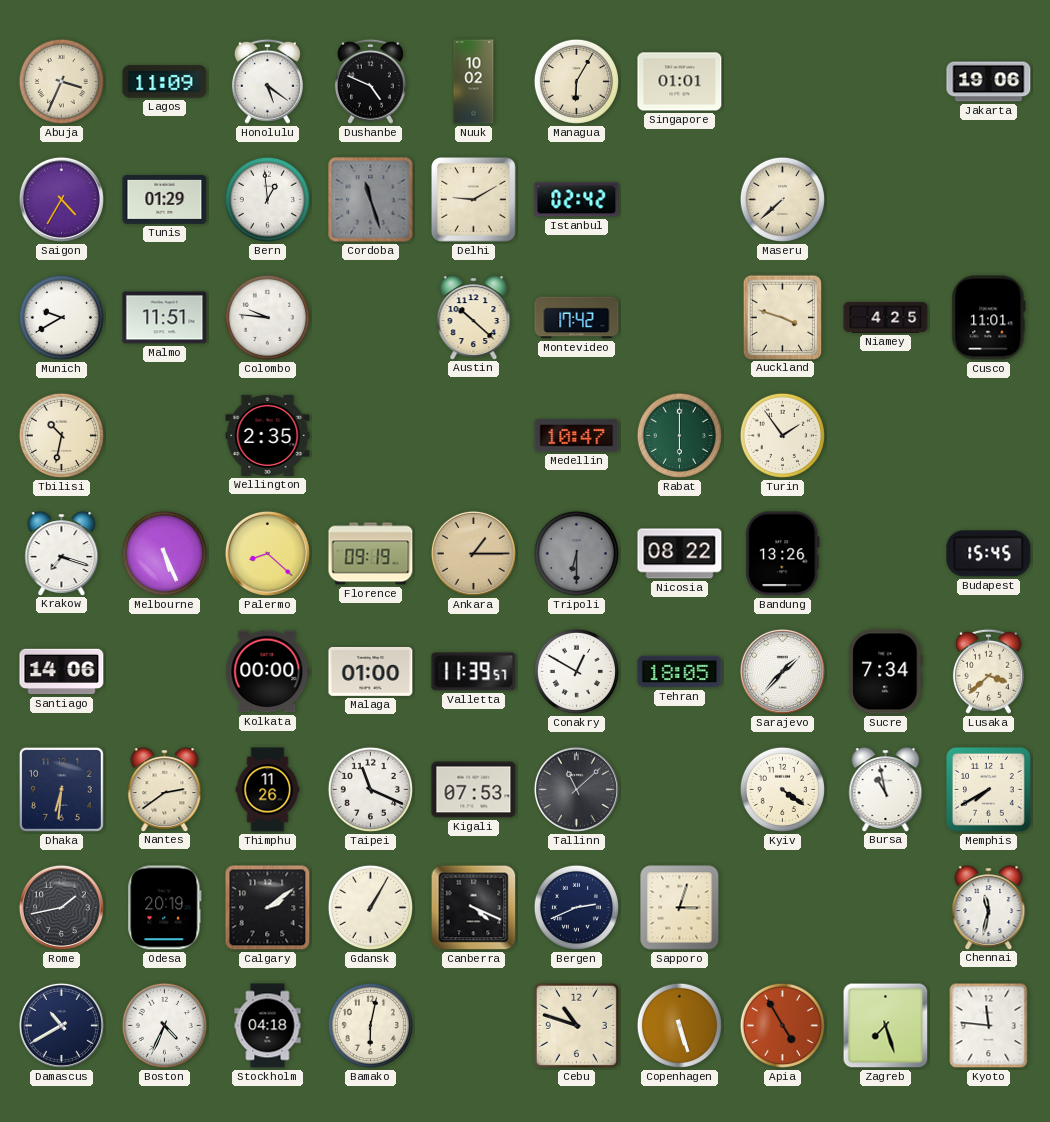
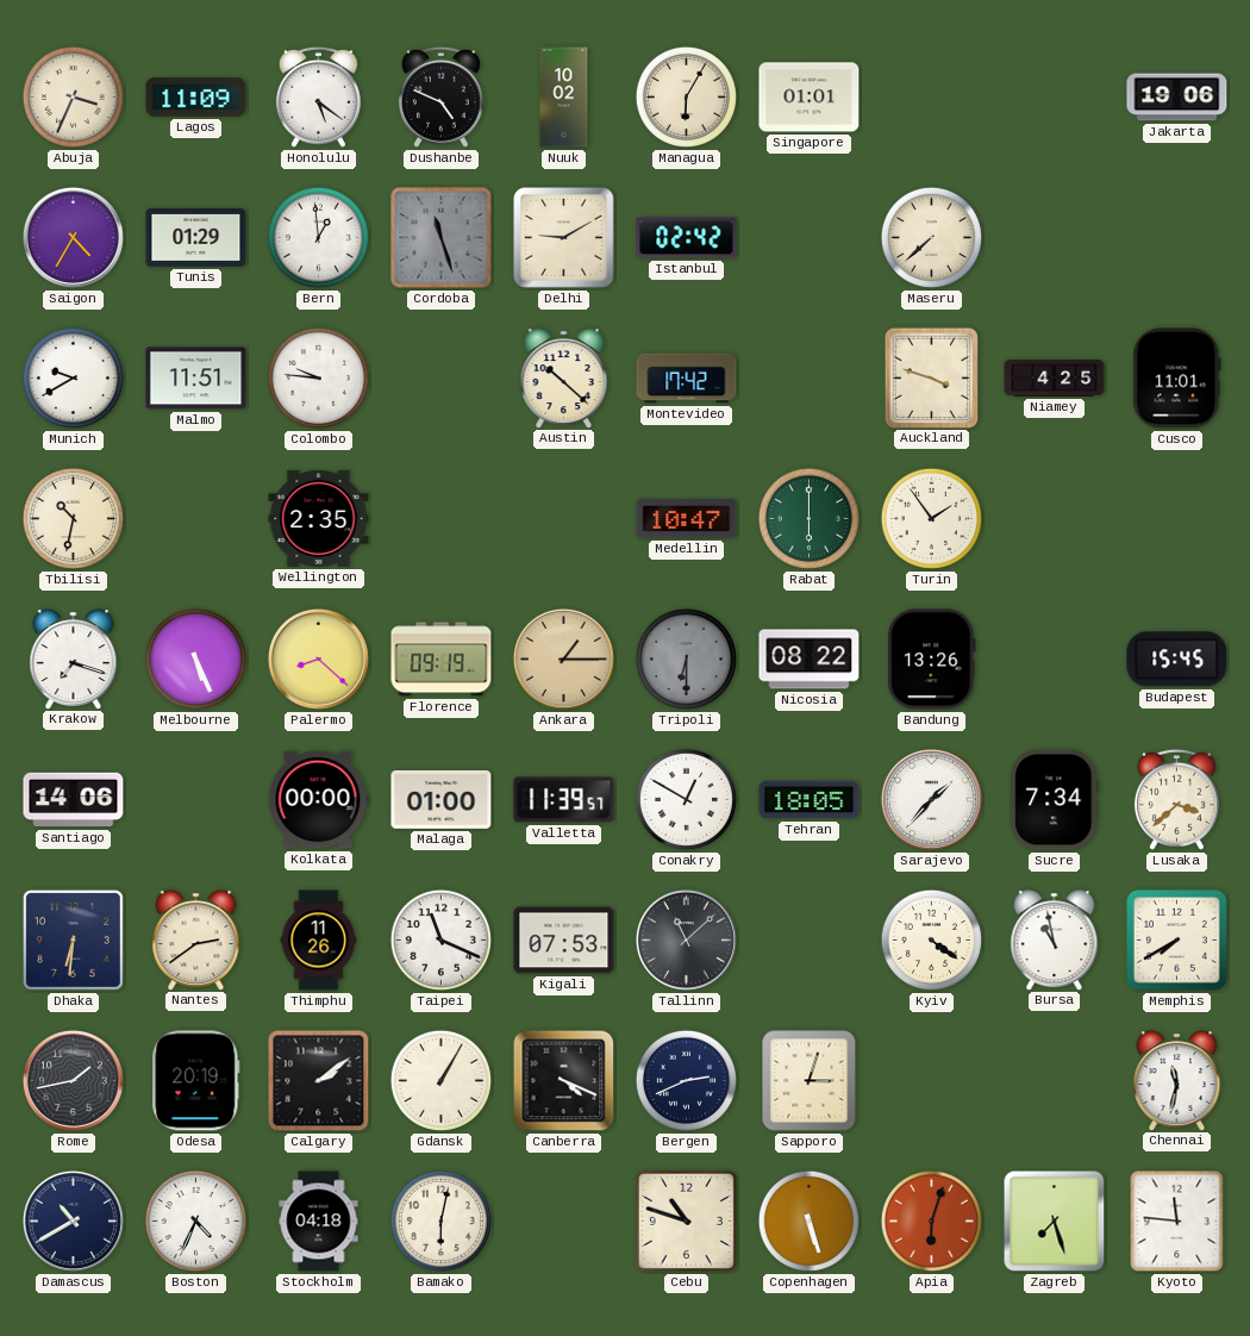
Apia: 4:55 -> 6:03
